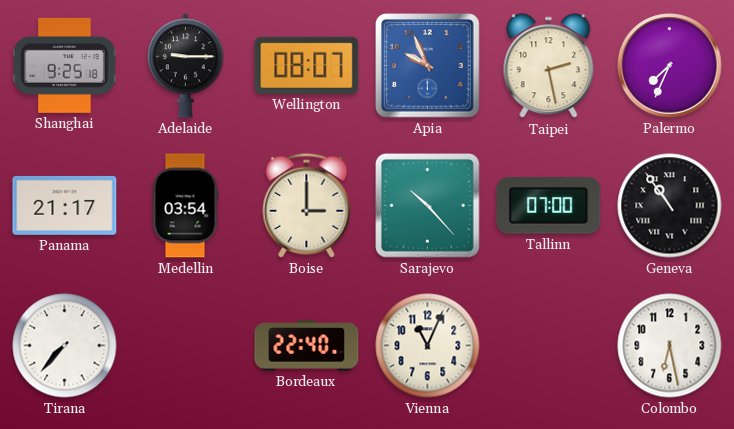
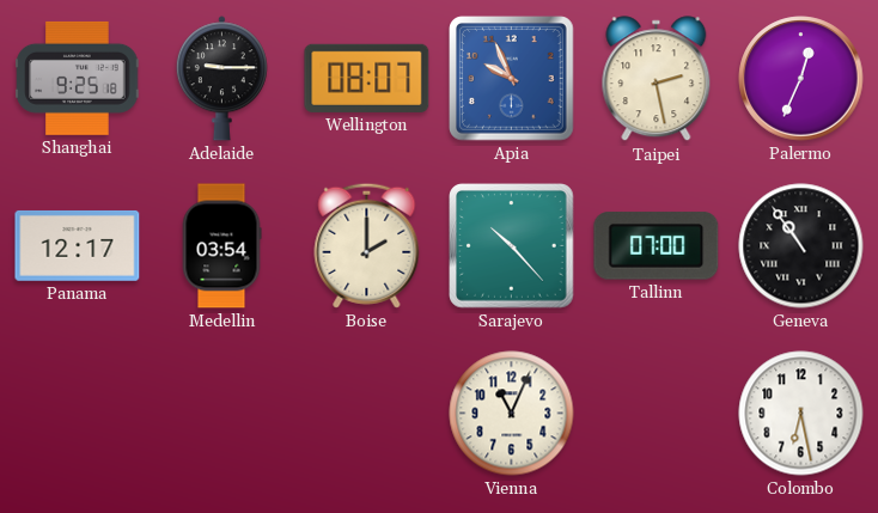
Palermo: 7:34 -> 12:34
Panama: 21:17 -> 12:17
Boise: 3:00 -> 2:00
Tirana: 7:37 -> none
Bordeaux: 22:40 -> none
